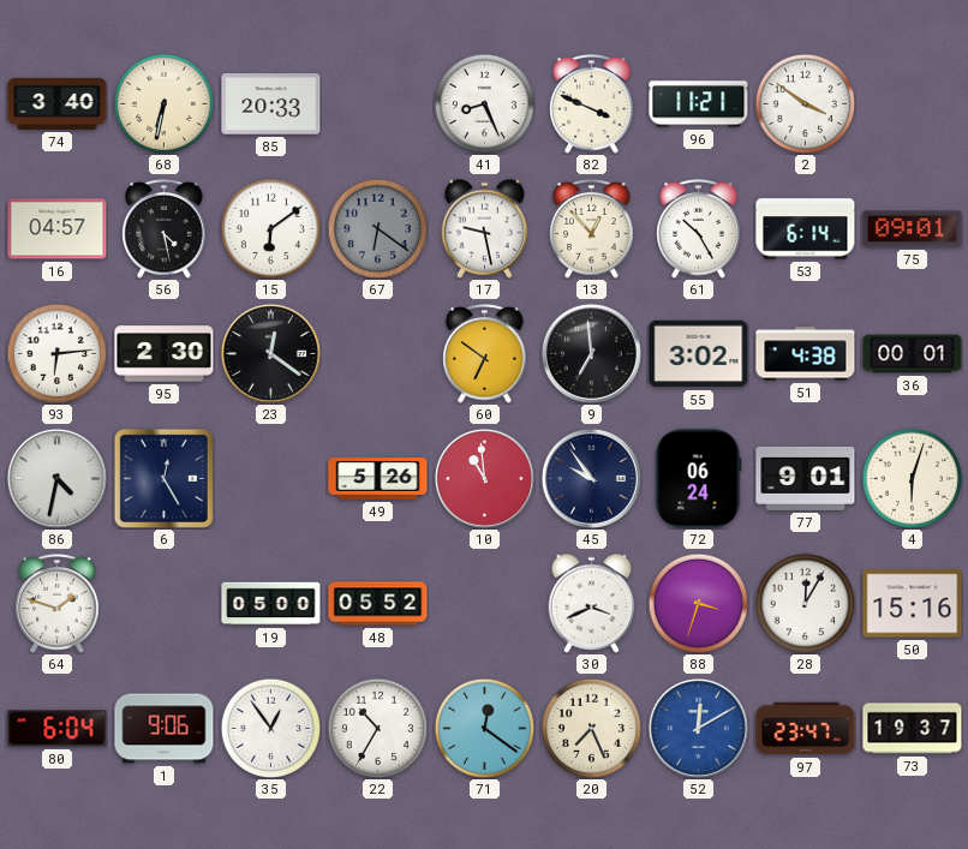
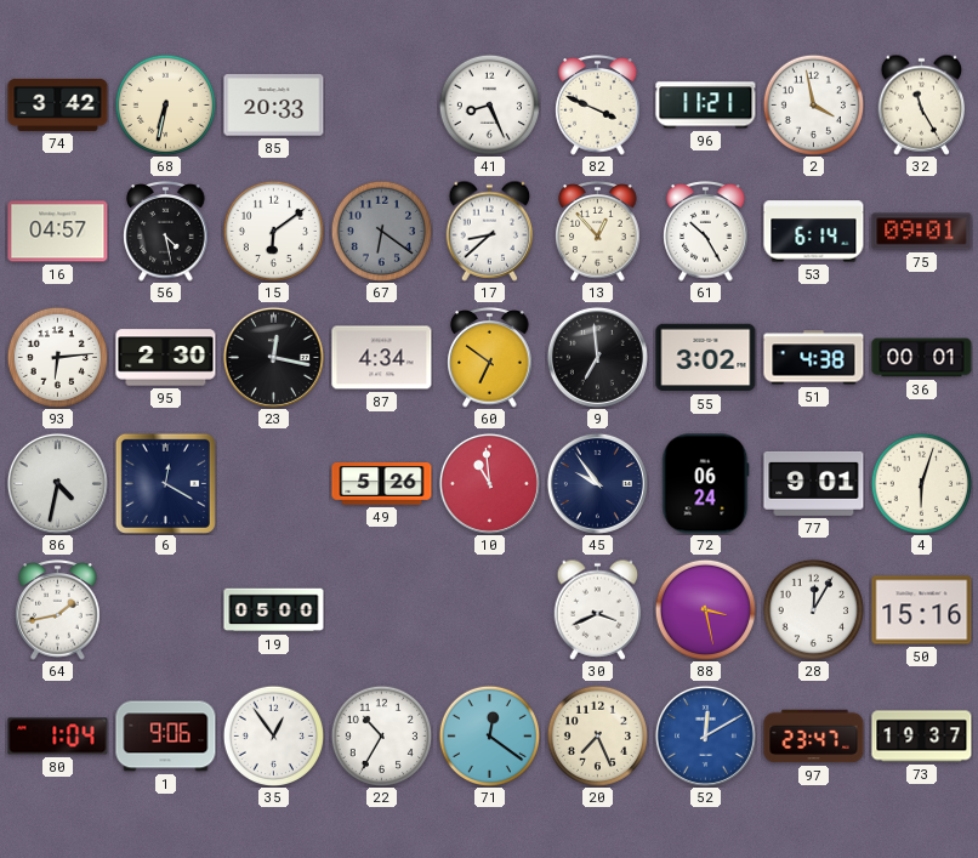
74: 3:40 -> 3:42
2: 3:51 -> 3:58
32: none -> 11:25
17: 9:28 -> 8:38
23: 12:21 -> 12:17
87: none -> 4:34
6: 12:25 -> 12:20
64: 1:48 -> 1:43
48: 05:52 -> none
88: 3:33 -> 3:28
80: 6:04 -> 1:04
